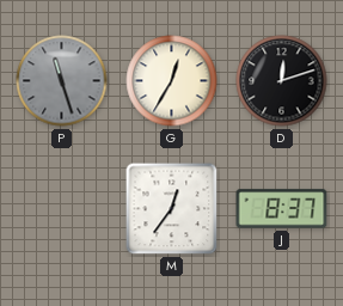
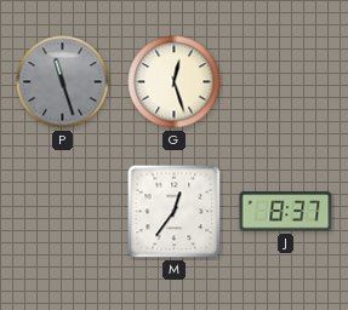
G: 12:35 -> 12:27
D: 12:12 -> none
